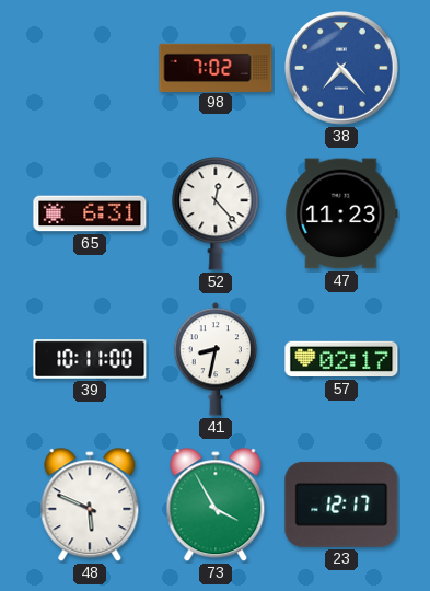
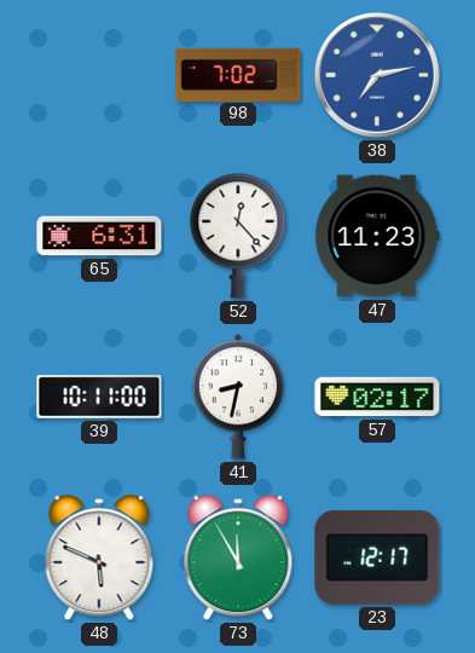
38: 7:23 -> 7:13
73: 3:55 -> 11:55
